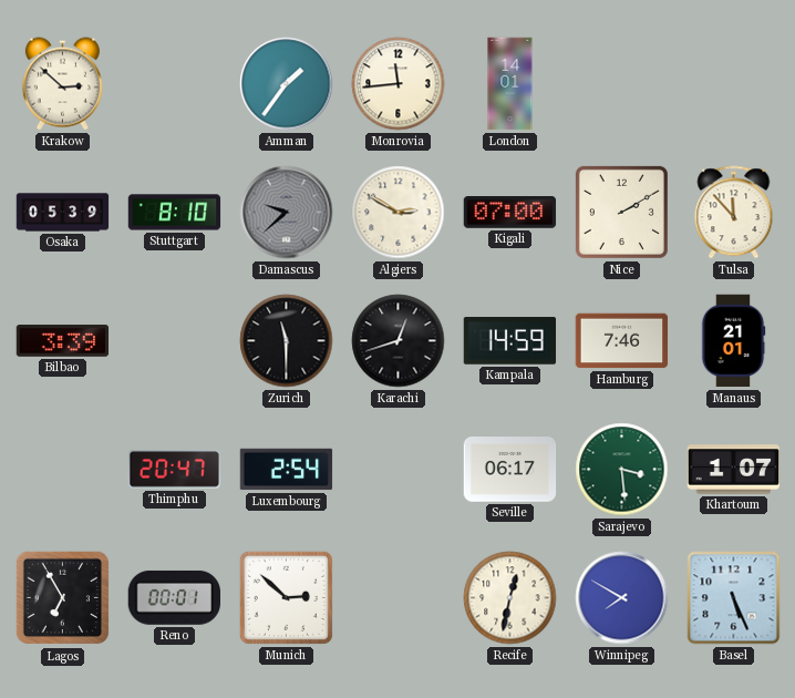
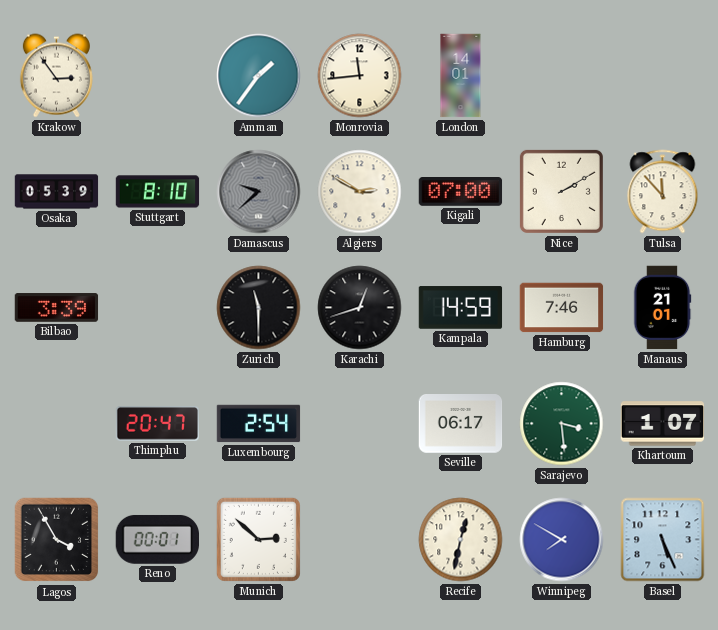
Krakow: 2:52 -> 2:54
Lagos: 6:55 -> 3:55
